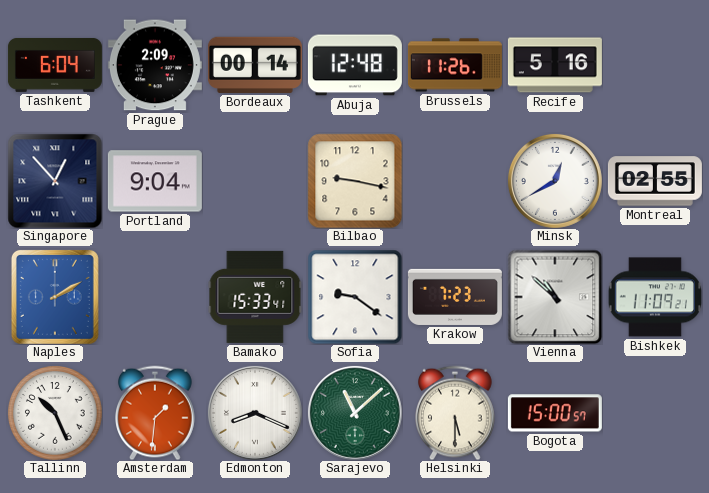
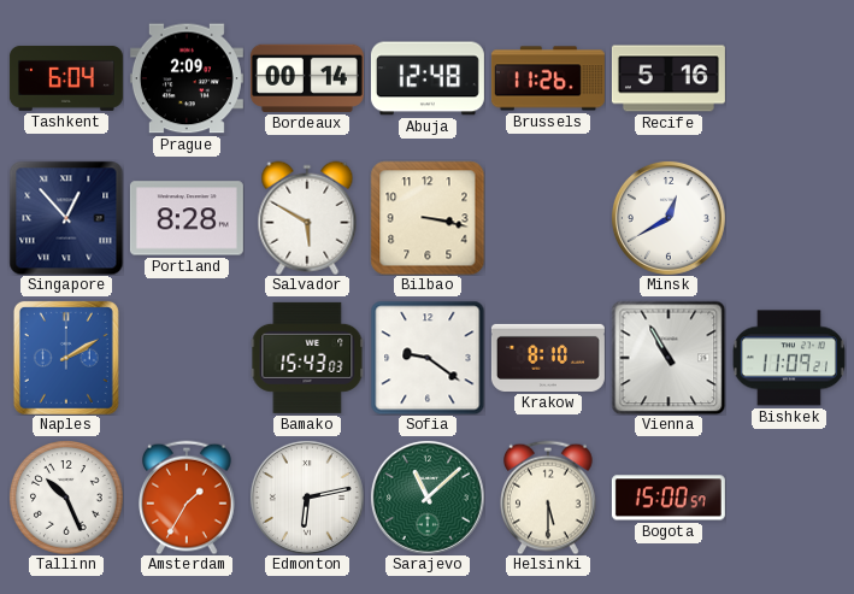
Portland: 9:04 -> 8:28
Salvador: none -> 5:50
Bilbao: 9:17 -> 3:17
Montreal: 02:55 -> none
Bamako: 15:33 -> 15:43
Krakow: 7:23 -> 8:10
Vienna: 10:52 -> 10:55
Amsterdam: 1:31 -> 1:35
Edmonton: 8:19 -> 6:13
